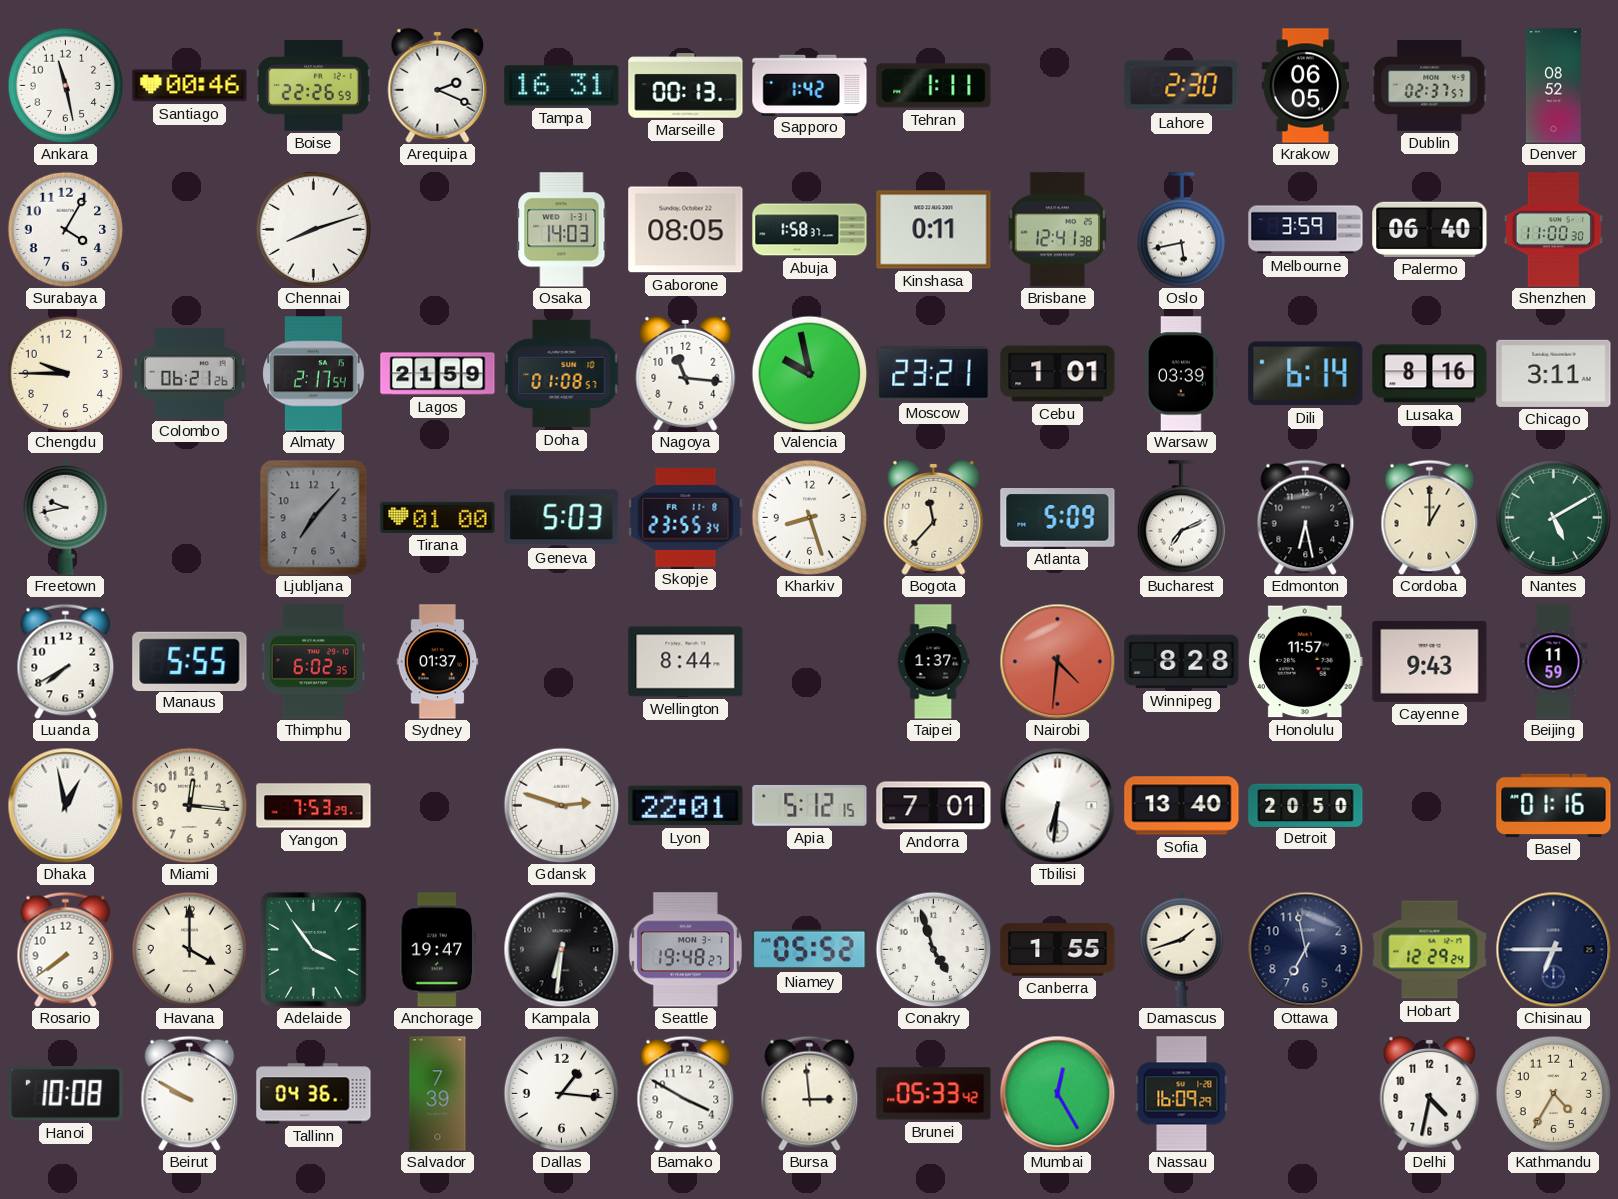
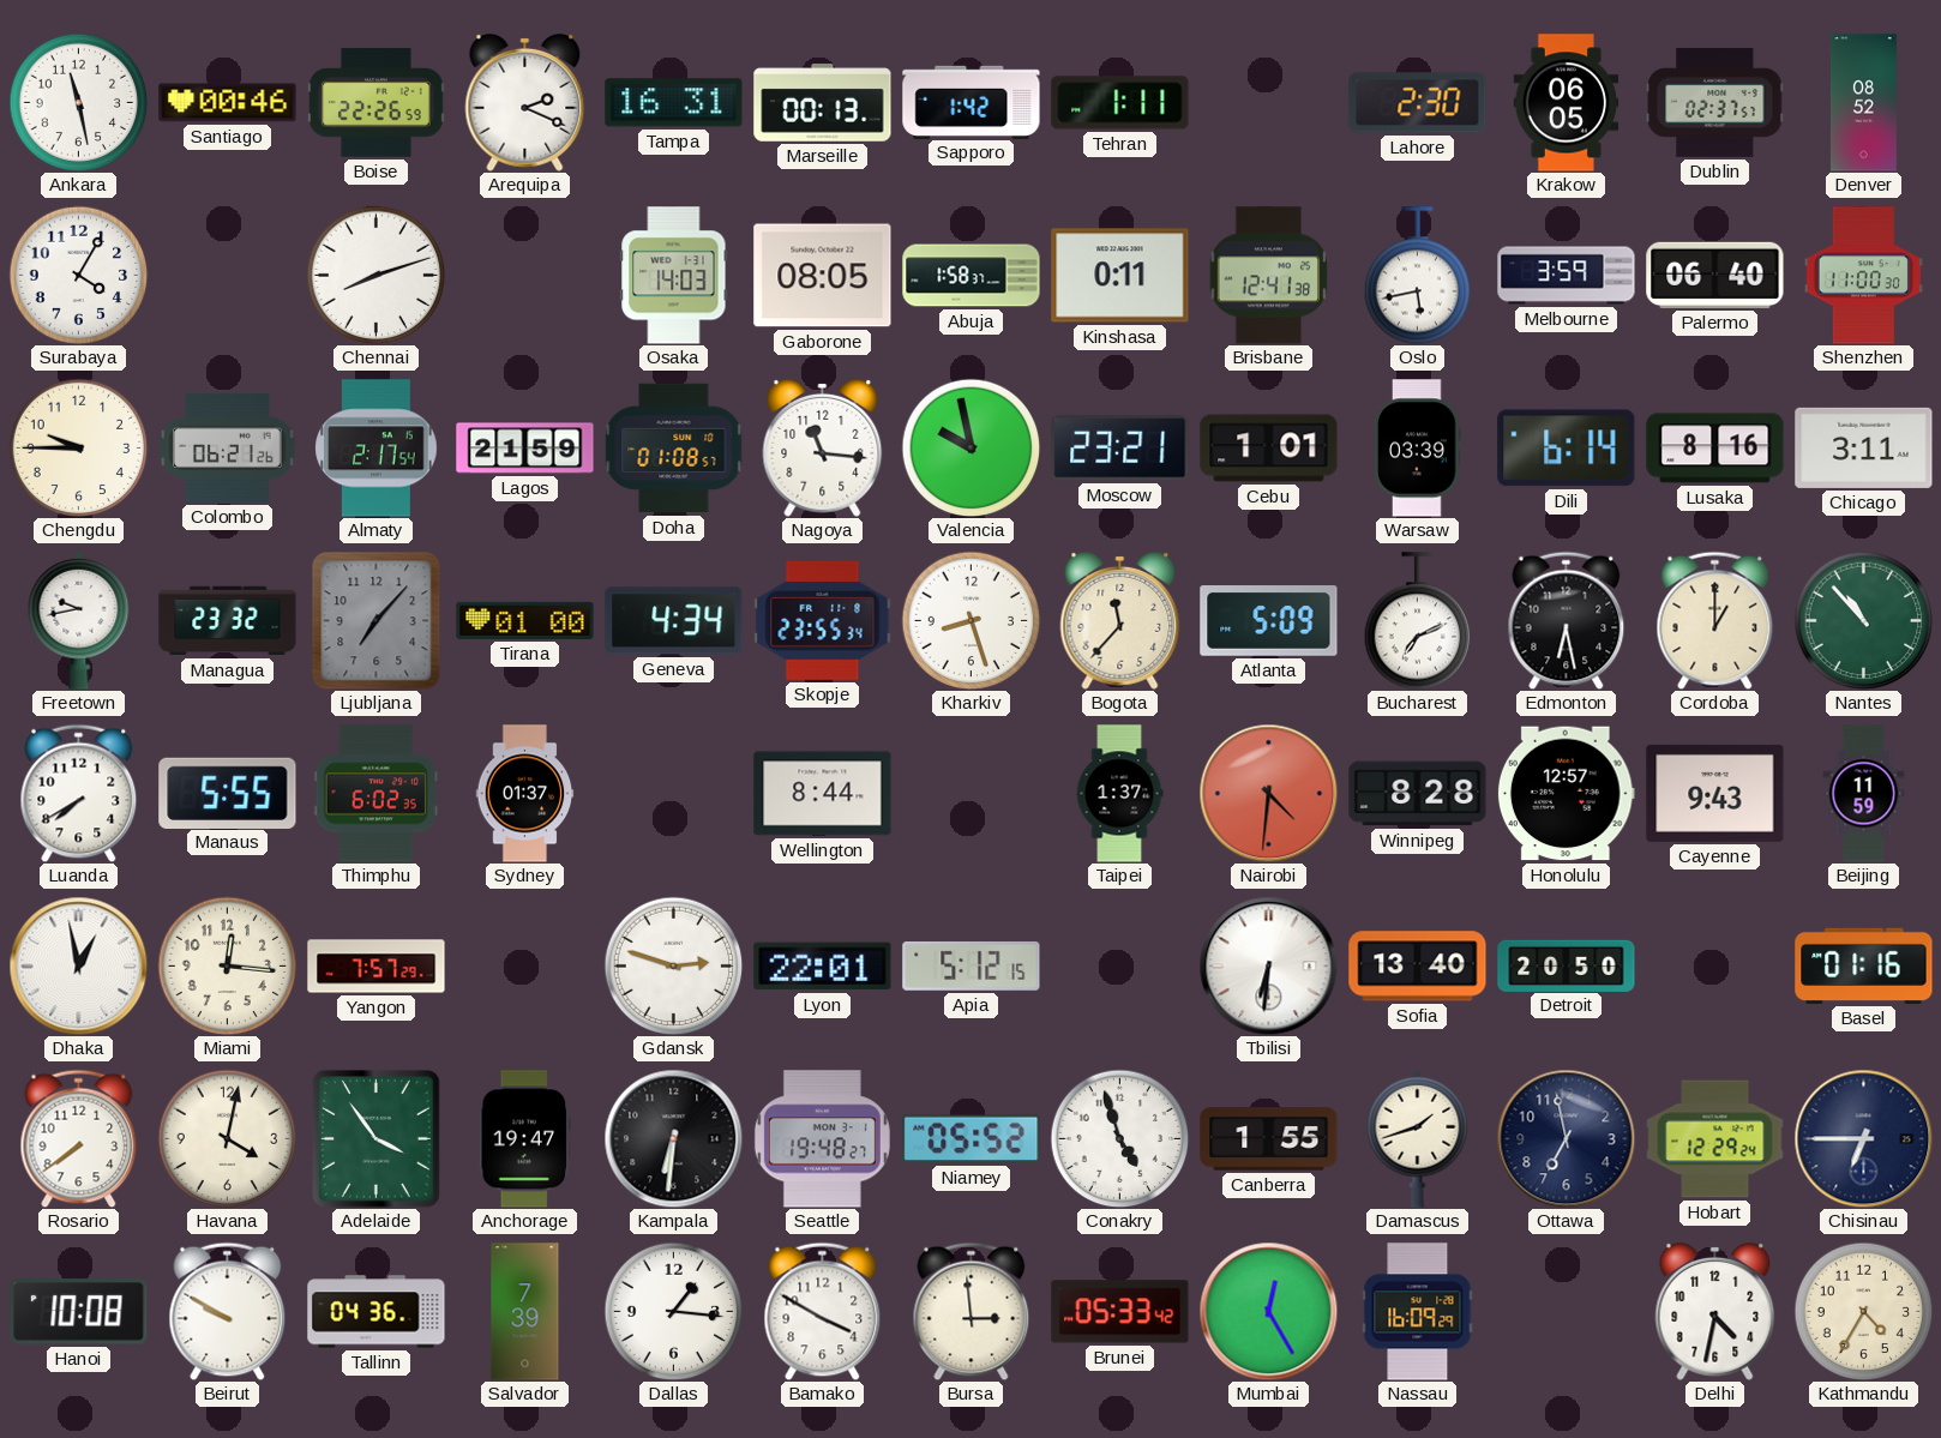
Managua: none -> 23:32
Geneva: 5:03 -> 4:34
Nantes: 5:10 -> 10:53
Honolulu: 11:57 -> 12:57
Yangon: 7:53 -> 7:57
Andorra: 7:01 -> none
Havana: 4:00 -> 4:02
